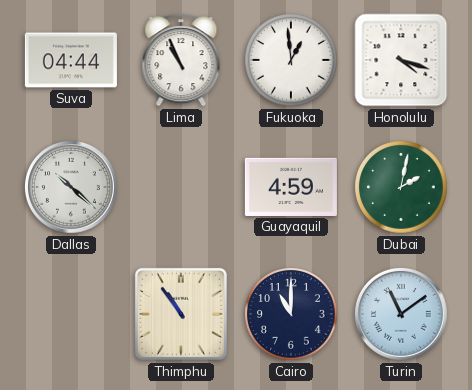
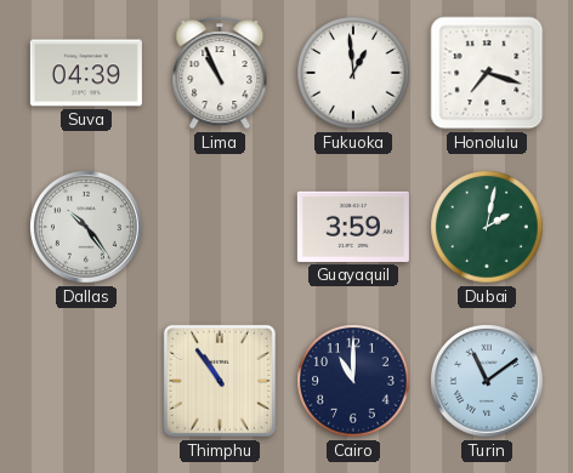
Suva: 04:44 -> 04:39
Honolulu: 4:18 -> 7:18
Dallas: 10:22 -> 10:24
Guayaquil: 4:59 -> 3:59
